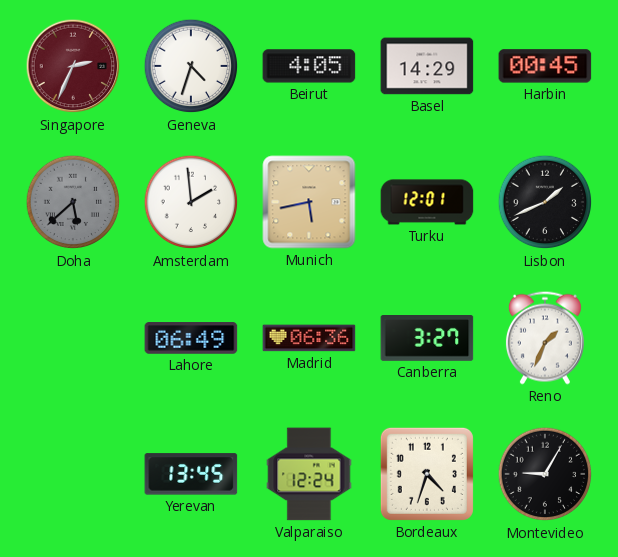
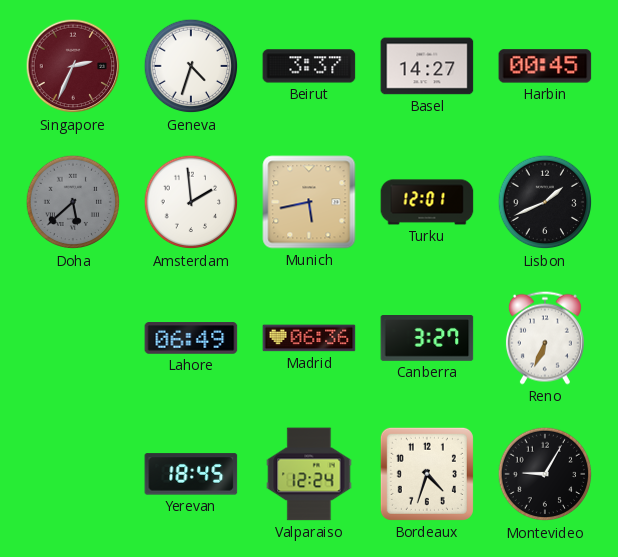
Beirut: 4:05 -> 3:37
Basel: 14:29 -> 14:27
Reno: 1:34 -> 6:34
Yerevan: 13:45 -> 18:45
